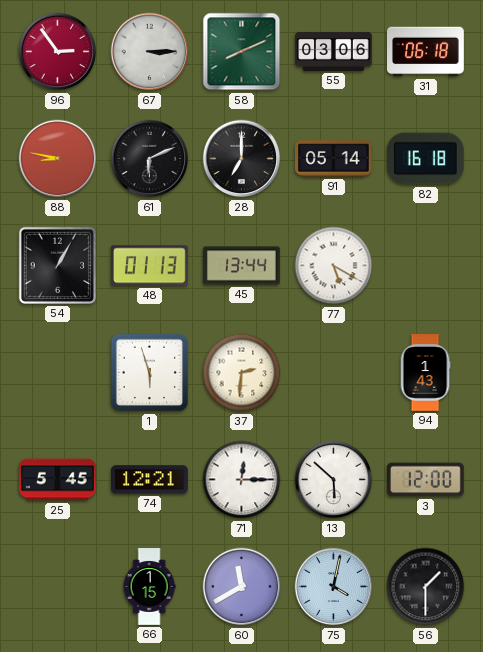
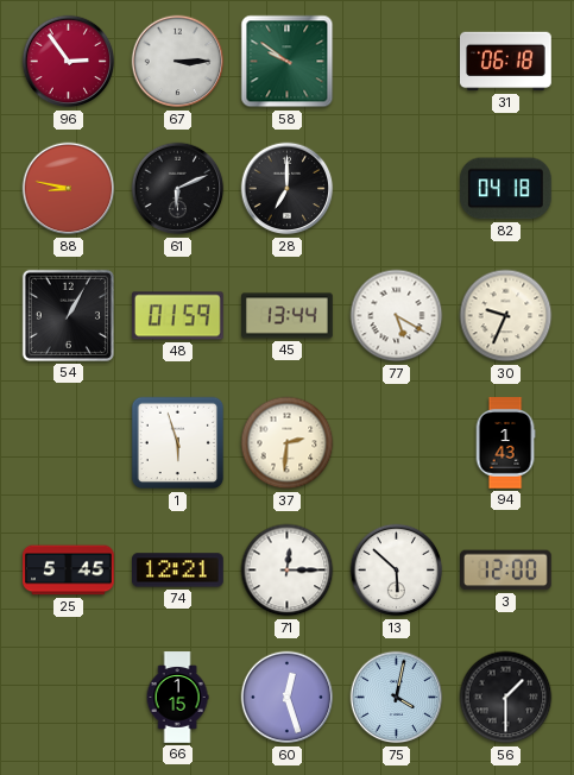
58: 8:11 -> 9:51
55: 03:06 -> none
91: 05:14 -> none
82: 16:18 -> 04:18
48: 01:13 -> 01:59
30: none -> 9:34
60: 11:40 -> 12:27
